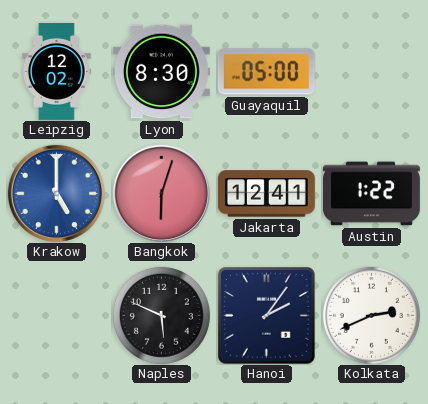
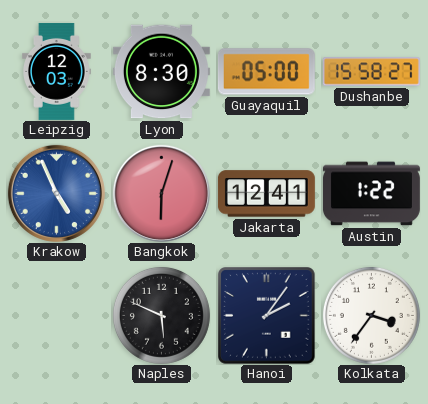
Leipzig: 12:02 -> 12:03
Dushanbe: none -> 15:58
Krakow: 5:00 -> 4:56
Kolkata: 2:41 -> 3:36
